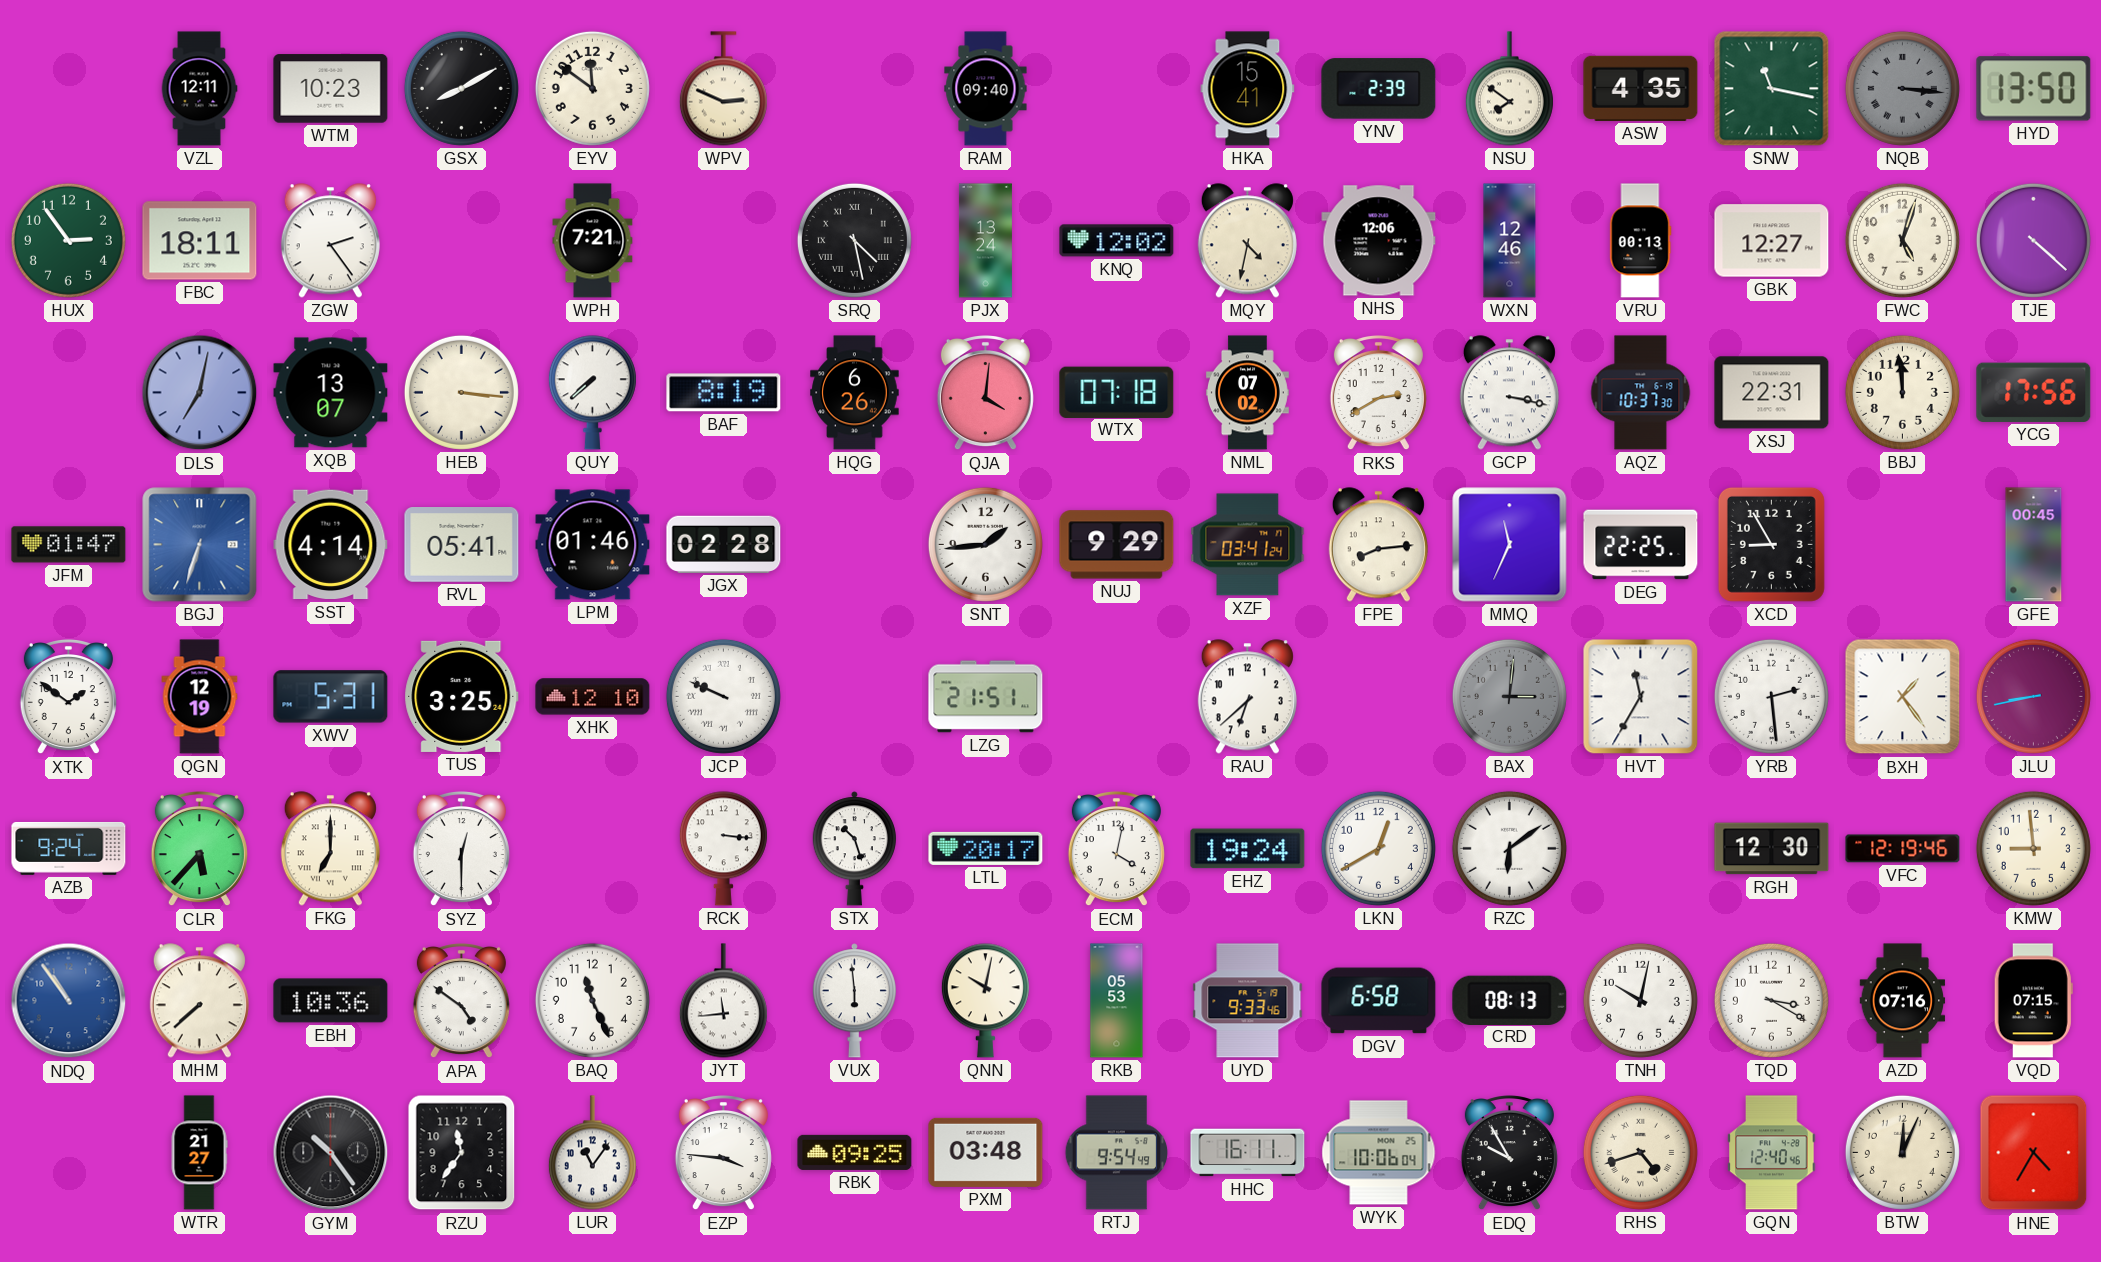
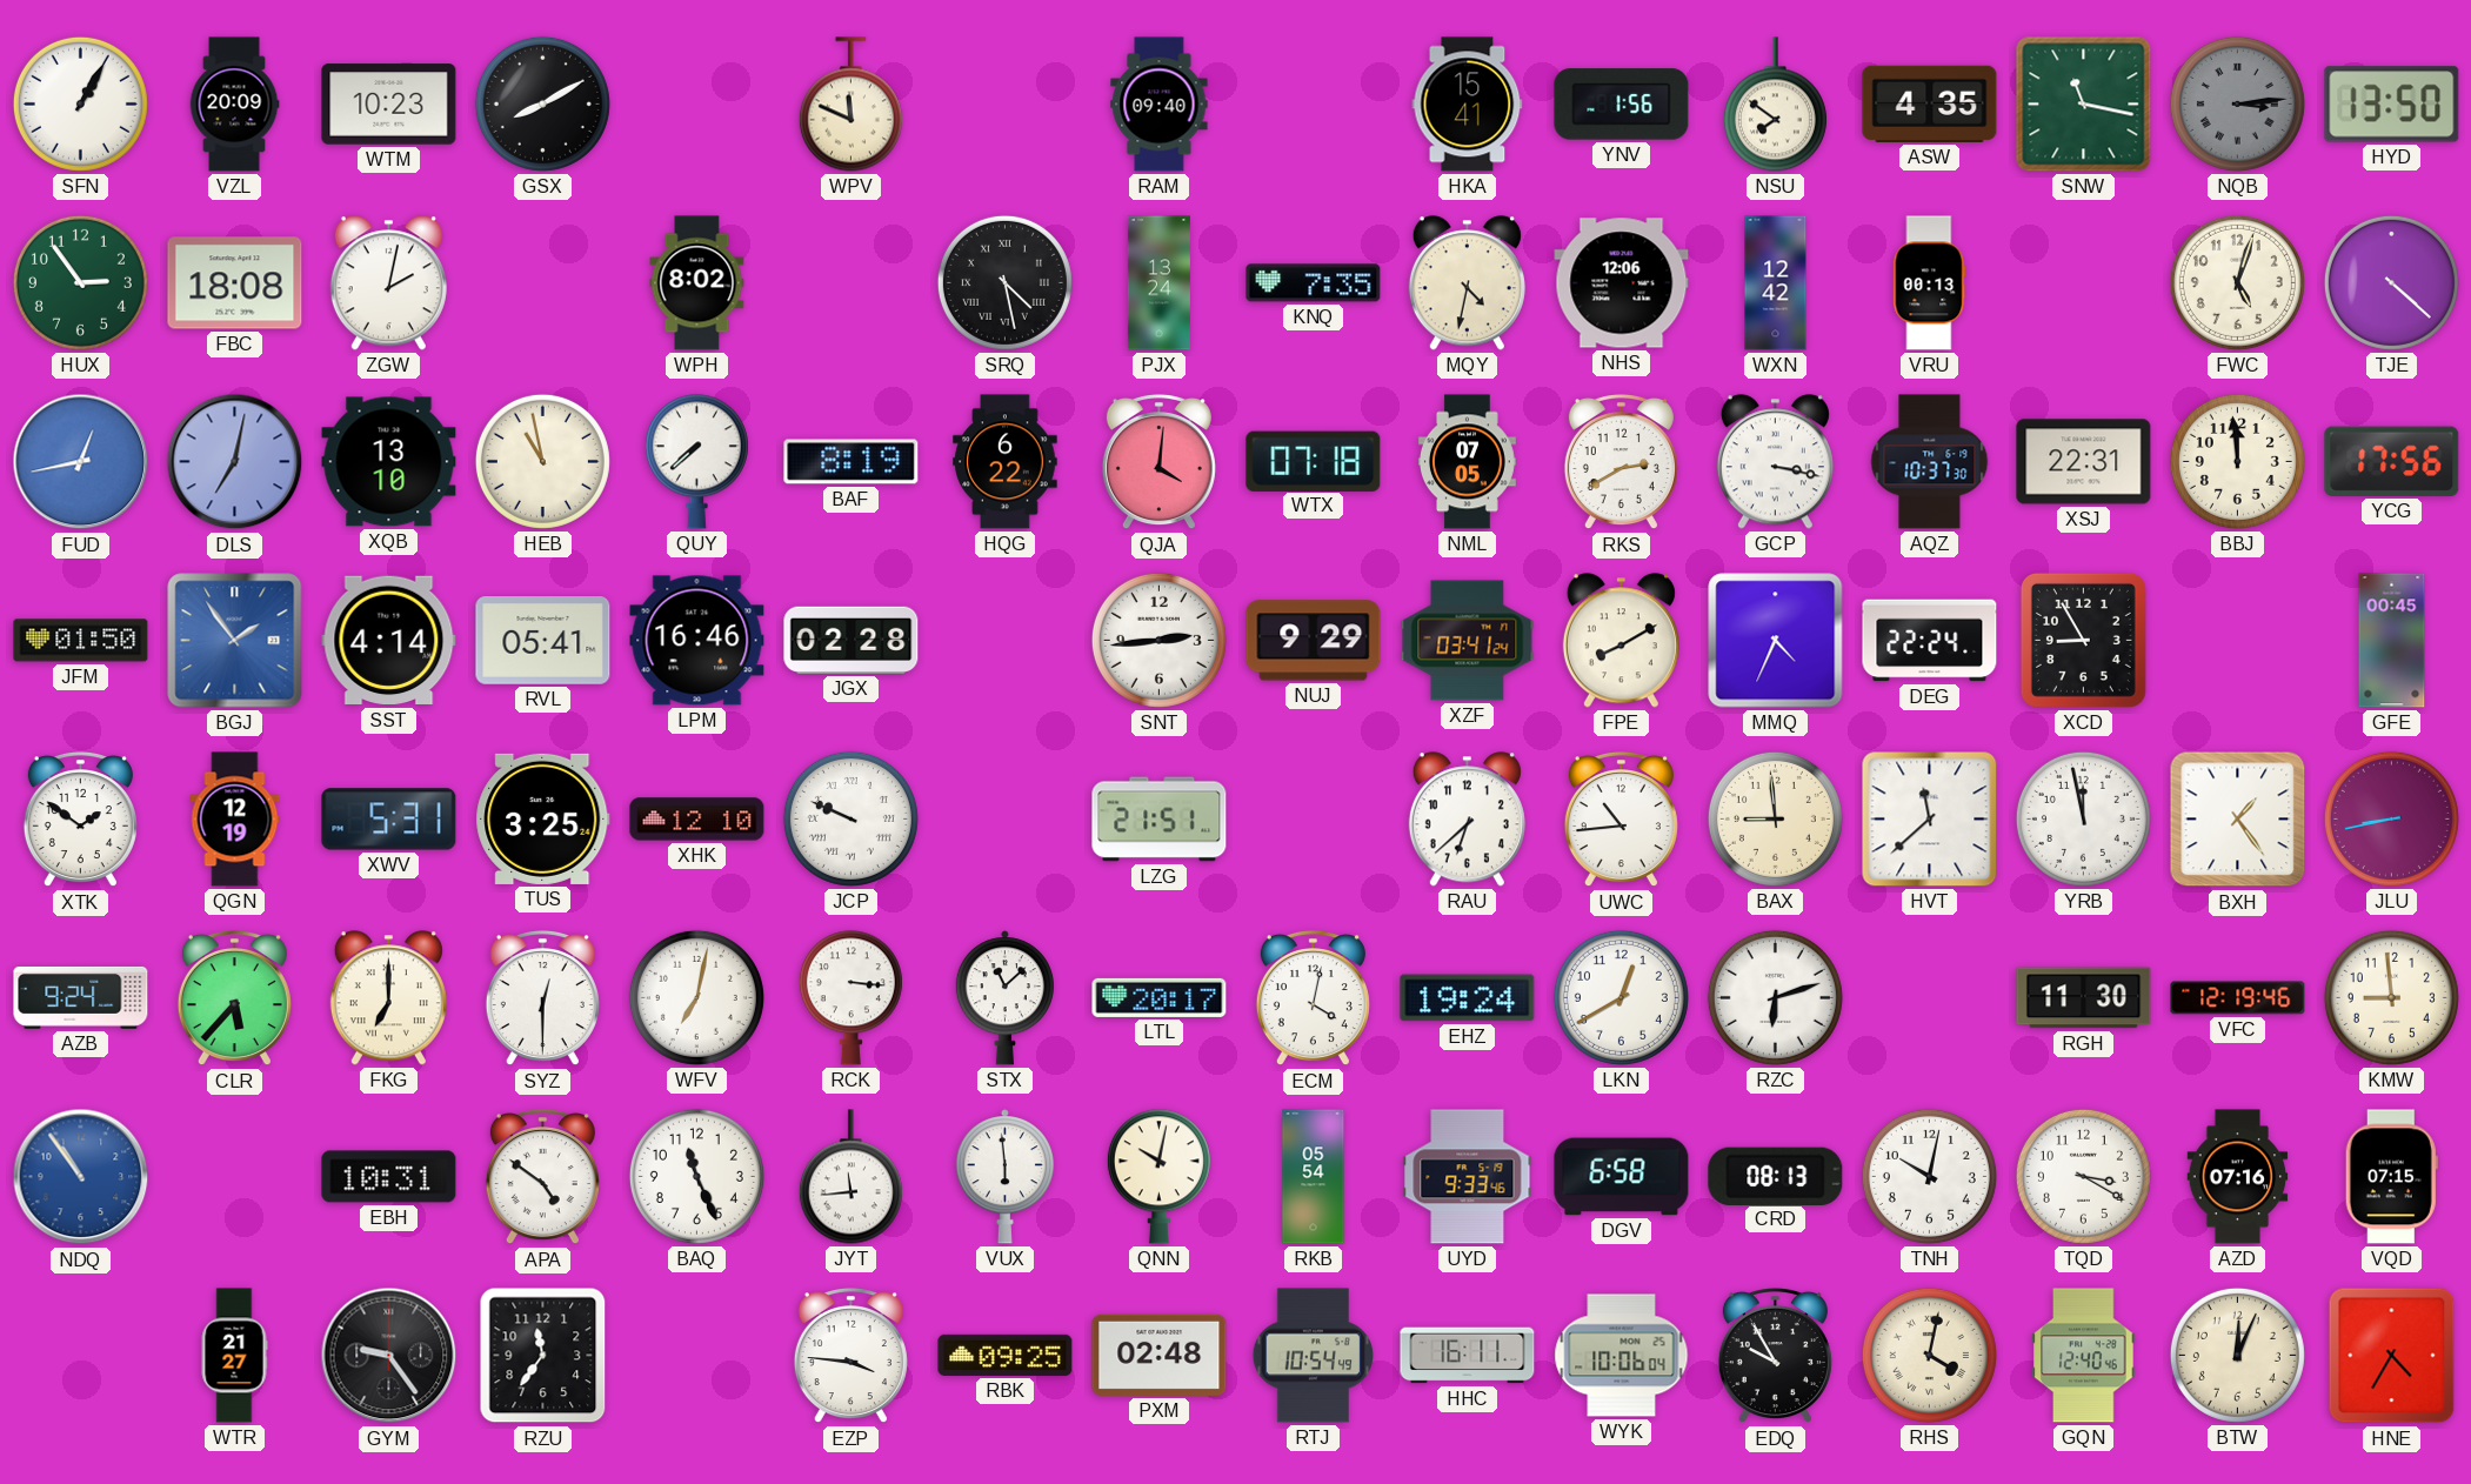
SFN: none -> 1:05
VZL: 12:11 -> 20:09
EYV: 11:51 -> none
WPV: 2:49 -> 11:49
YNV: 2:39 -> 1:56
NQB: 3:16 -> 3:14
FBC: 18:11 -> 18:08
ZGW: 2:24 -> 2:02
WPH: 7:21 -> 8:02
KNQ: 12:02 -> 7:35
WXN: 12:46 -> 12:42
GBK: 12:27 -> none
FUD: none -> 12:43
XQB: 13:07 -> 13:10
HEB: 3:16 -> 10:58
HQG: 6:26 -> 6:22
NML: 07:02 -> 07:05
JFM: 01:47 -> 01:50
BGJ: 6:33 -> 1:54
LPM: 01:46 -> 16:46
SNT: 1:44 -> 2:44
FPE: 8:14 -> 8:10
MMQ: 11:34 -> 4:34
DEG: 22:25 -> 22:24
UWC: none -> 10:44
BAX: 3:01 -> 8:59
BAX dial: grey -> cream
HVT: 11:35 -> 11:38
YRB: 2:29 -> 11:58
WFV: none -> 7:02
STX: 10:27 -> 11:08
RZC: 6:09 -> 6:12
RGH: 12:30 -> 11:30
MHM: 7:38 -> none
EBH: 10:36 -> 10:31
RKB: 05:53 -> 05:54
GYM: 10:24 -> 9:24
LUR: 11:06 -> none
PXM: 03:48 -> 02:48
RTJ: 9:54 -> 10:54
RHS: 4:42 -> 4:02
